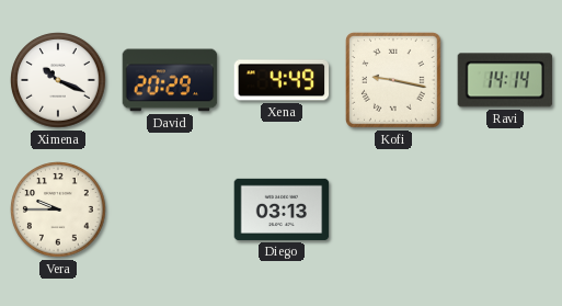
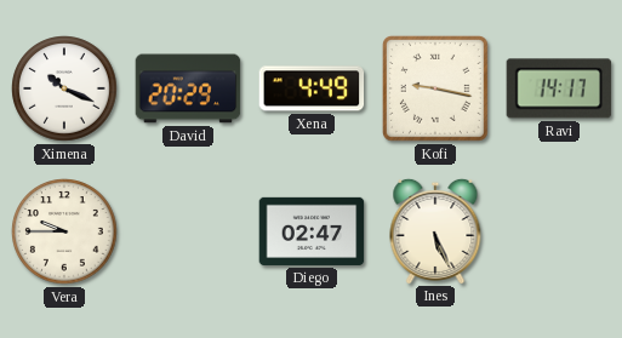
Ravi: 14:14 -> 14:17
Diego: 03:13 -> 02:47
Ines: none -> 5:26
